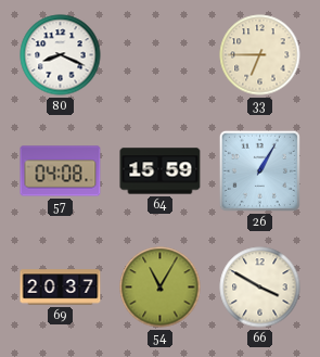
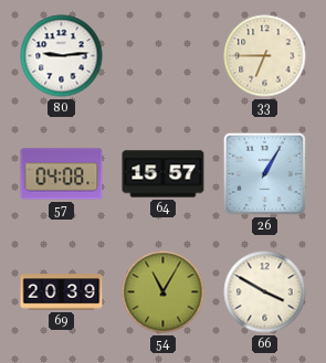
80: 8:19 -> 9:14
64: 15:59 -> 15:57
69: 20:37 -> 20:39
